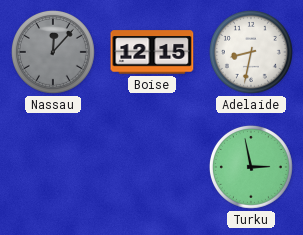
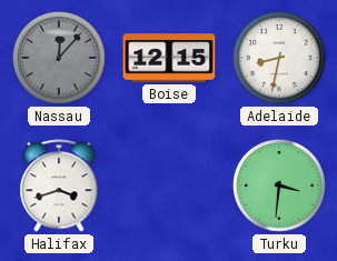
Halifax: none -> 3:42
Turku: 2:58 -> 3:31
